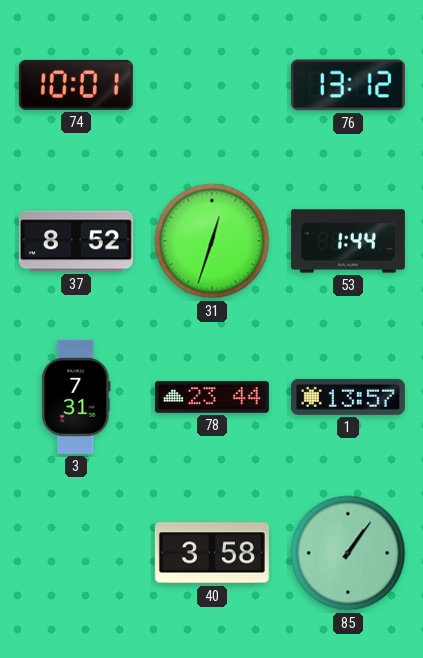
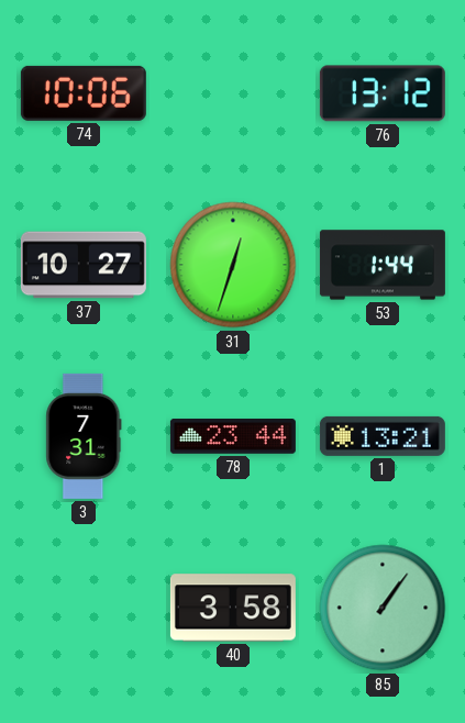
74: 10:01 -> 10:06
37: 8:52 -> 10:27
1: 13:57 -> 13:21
